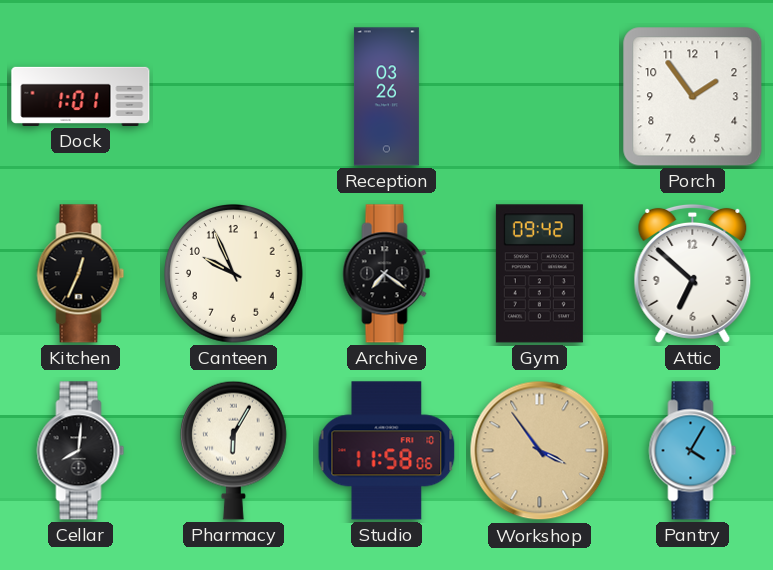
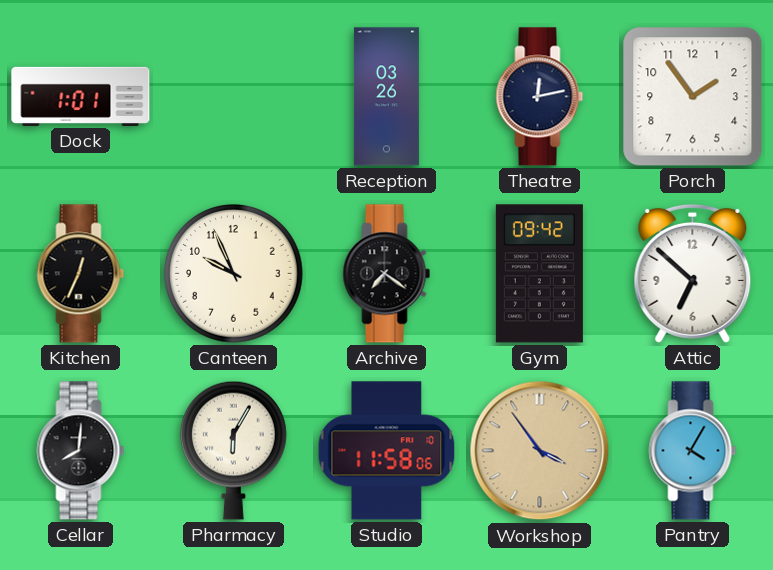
Theatre: none -> 12:13
